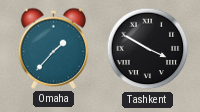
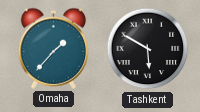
Tashkent: 3:50 -> 5:50
